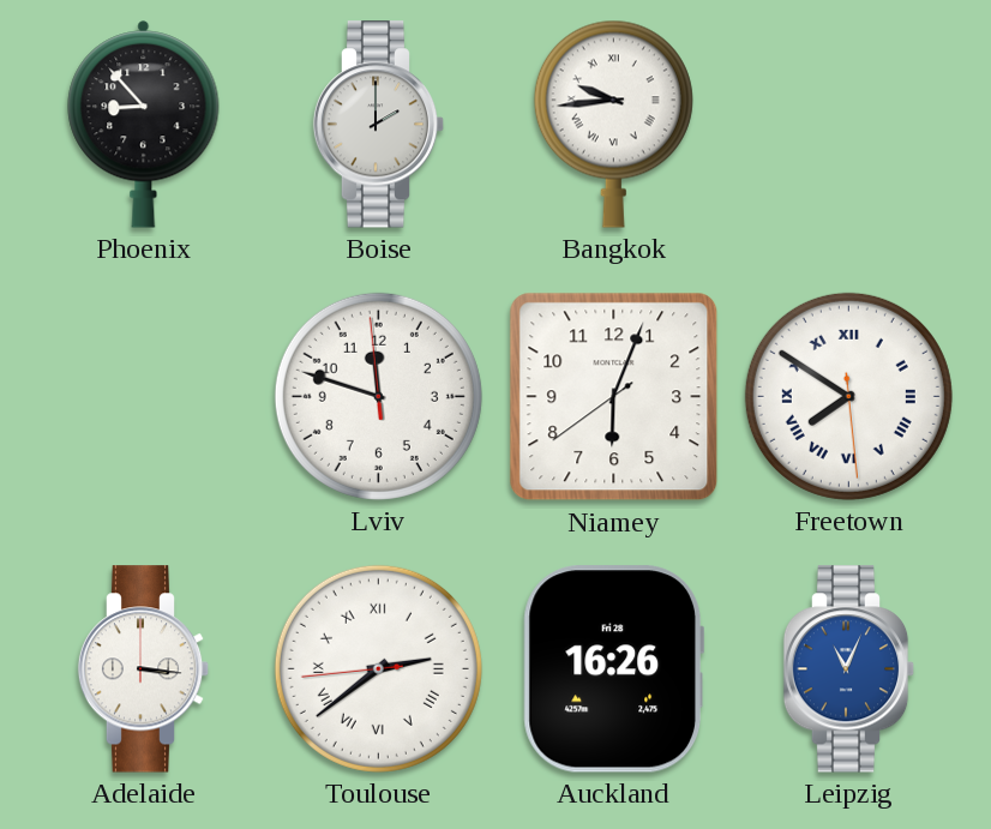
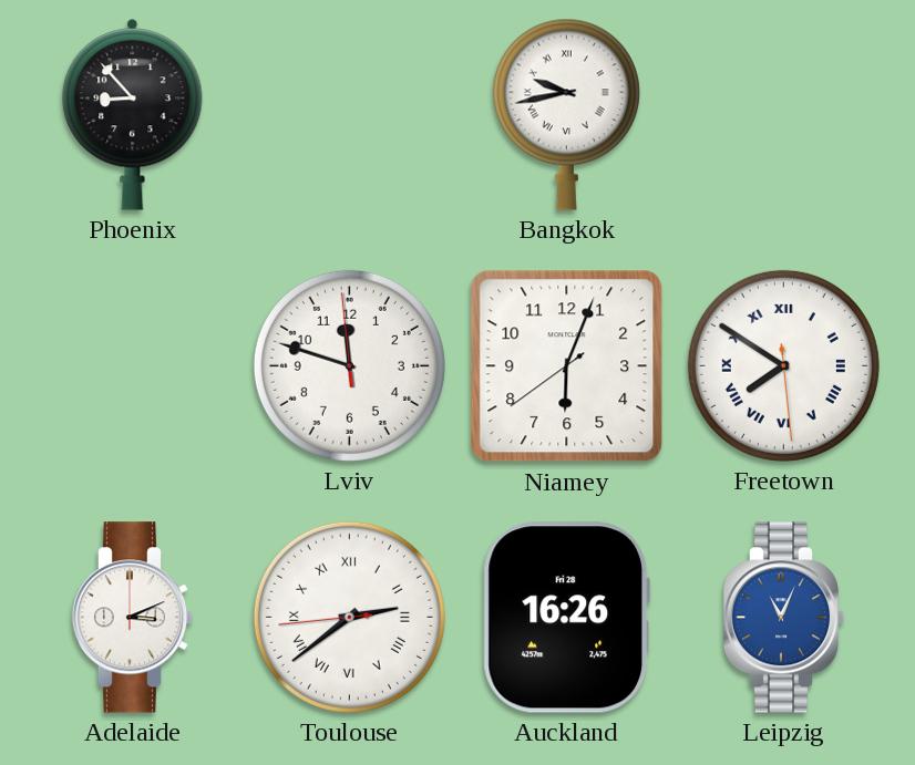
Boise: 2:00 -> none
Bangkok: 9:44 -> 9:43
Adelaide: 3:16 -> 3:11
